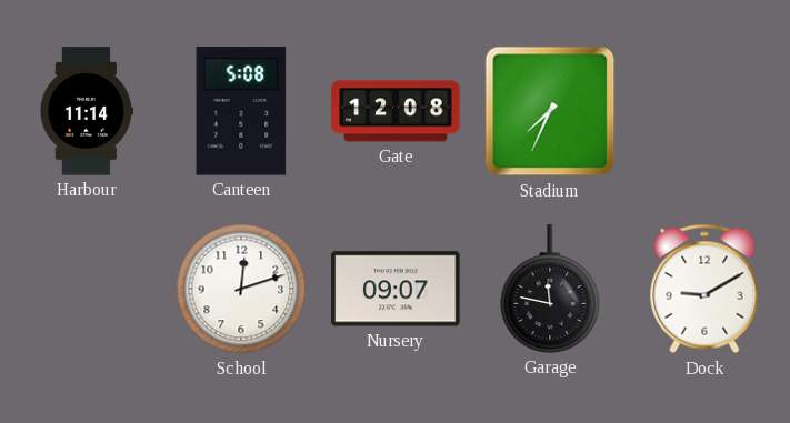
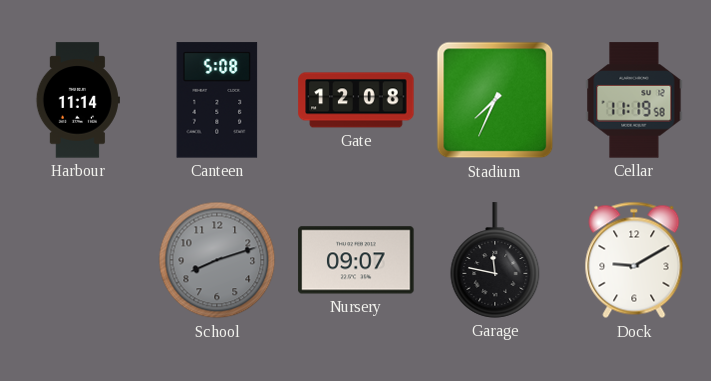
Cellar: none -> 11:19
School: 12:12 -> 8:12
School dial: white -> grey
